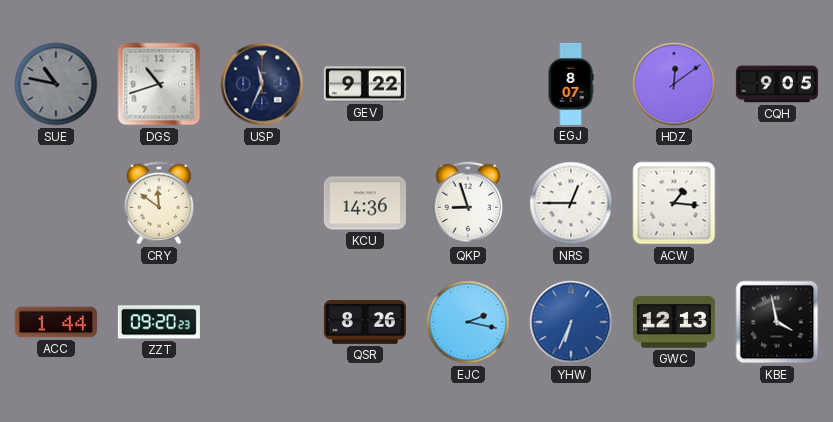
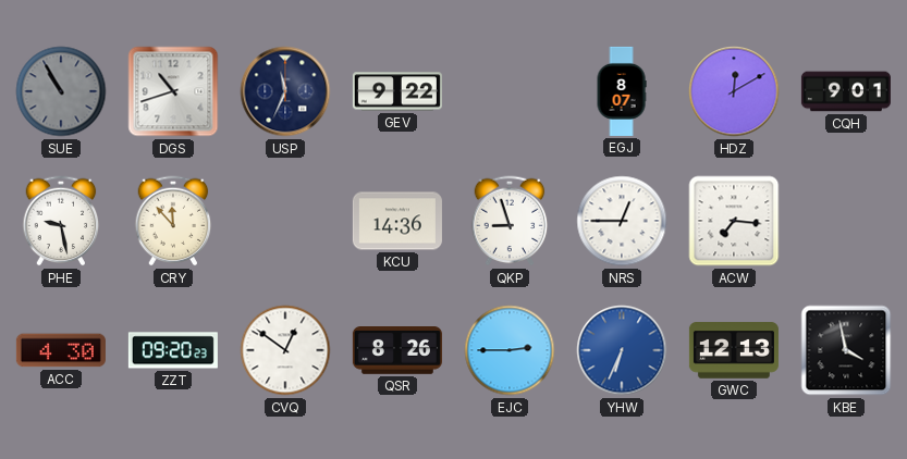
SUE: 10:47 -> 10:55
HDZ: 12:09 -> 12:10
CQH: 9:05 -> 9:01
PHE: none -> 9:28
CRY: 11:51 -> 11:53
ACW: 1:16 -> 7:16
ACC: 1:44 -> 4:30
CVQ: none -> 12:51
EJC: 2:17 -> 2:45
